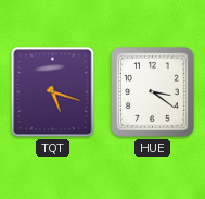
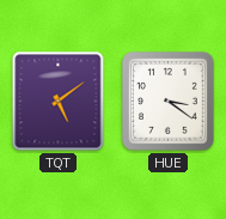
TQT: 5:18 -> 5:09
